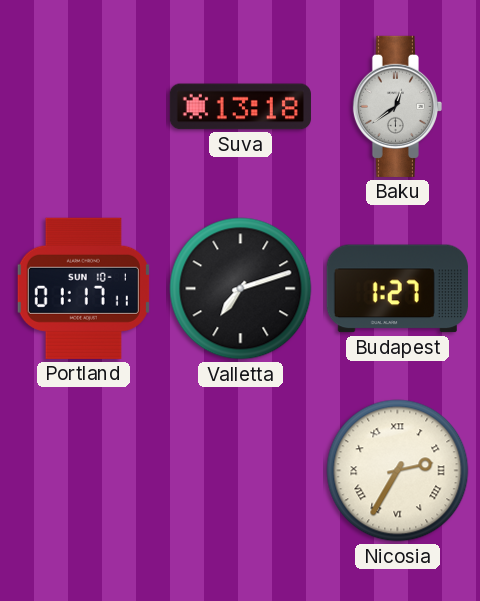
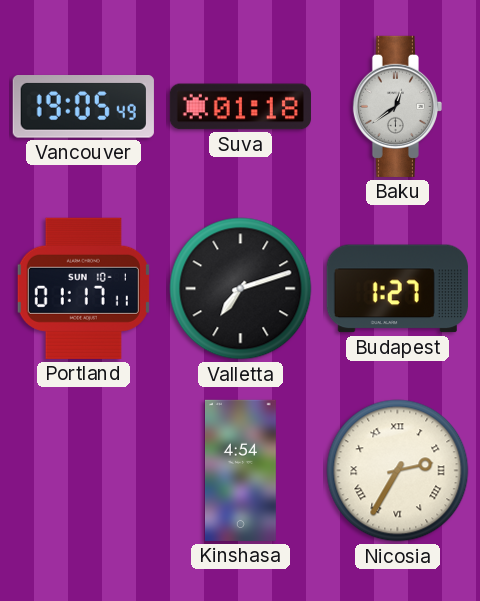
Vancouver: none -> 19:05
Suva: 13:18 -> 01:18
Kinshasa: none -> 4:54
